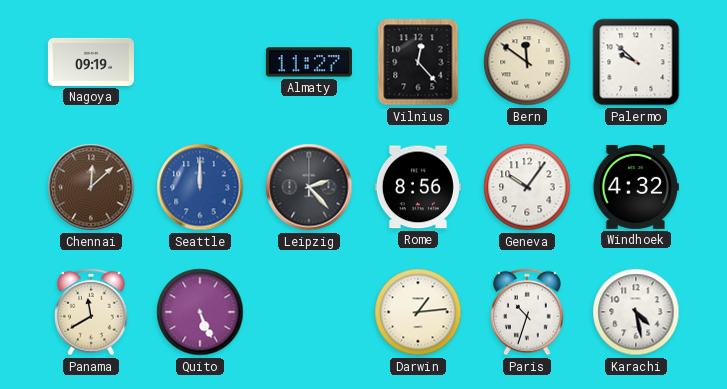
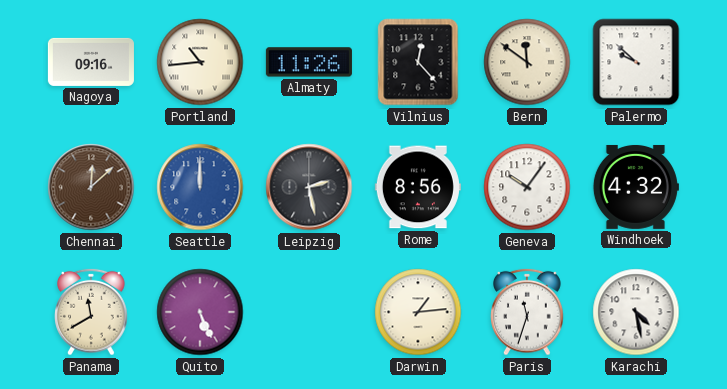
Nagoya: 09:19 -> 09:16
Portland: none -> 10:44
Almaty: 11:27 -> 11:26
Leipzig: 2:23 -> 2:28
Paris: 10:33 -> 11:33
